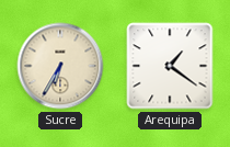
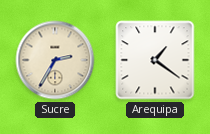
Sucre: 6:35 -> 2:35
